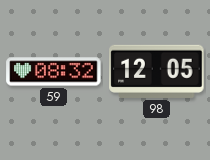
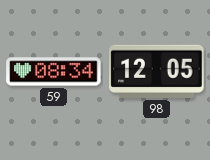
59: 08:32 -> 08:34
